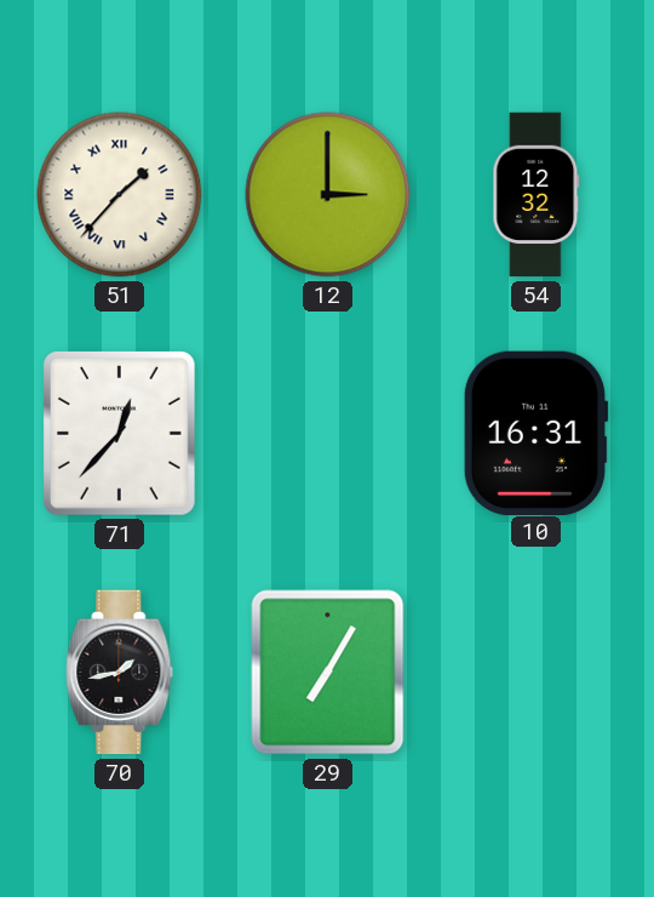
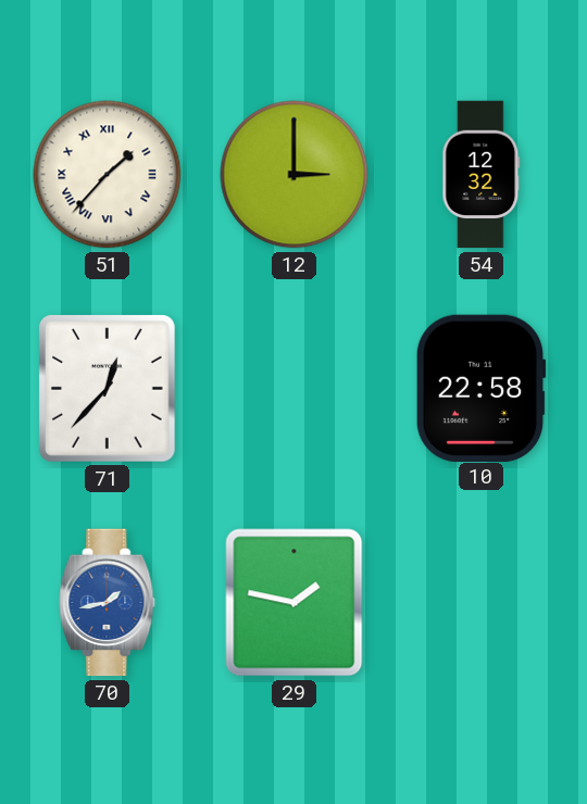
10: 16:31 -> 22:58
70 dial: black -> blue
29: 7:05 -> 1:47
